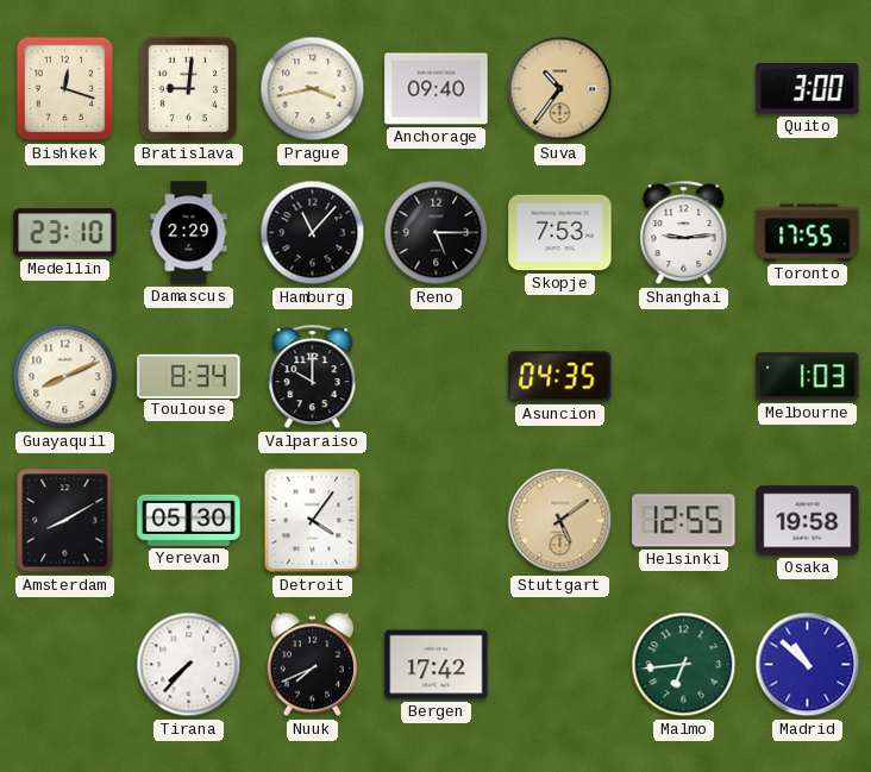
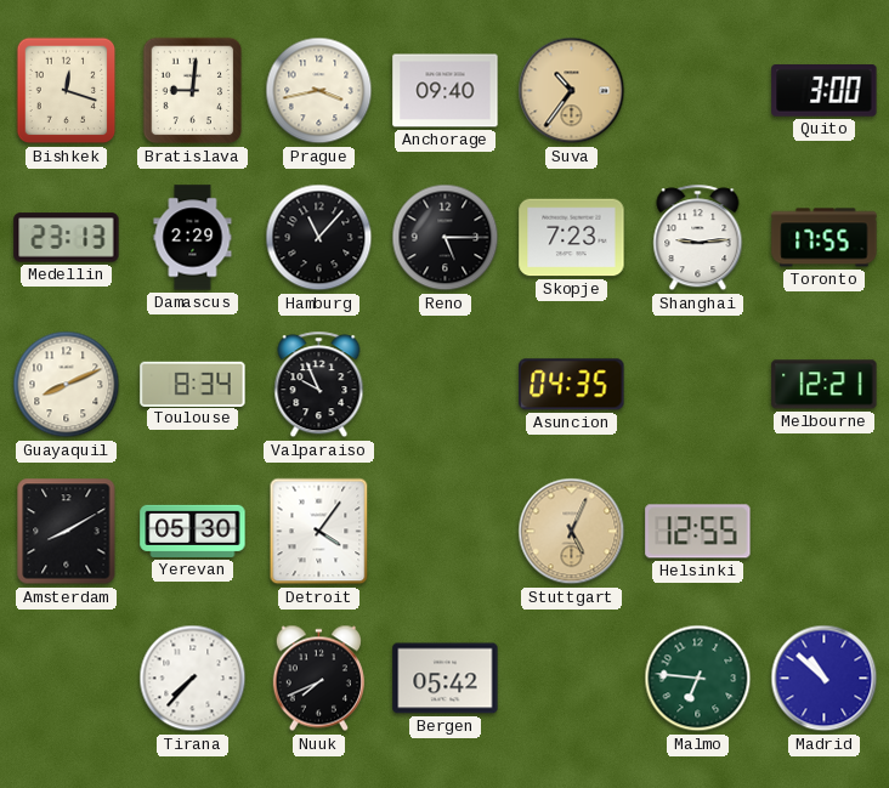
Medellin: 23:10 -> 23:13
Skopje: 7:53 -> 7:23
Valparaiso: 10:00 -> 9:56
Melbourne: 1:03 -> 12:21
Stuttgart: 5:09 -> 5:04
Osaka: 19:58 -> none
Bergen: 17:42 -> 05:42
Malmo: 6:44 -> 6:46
